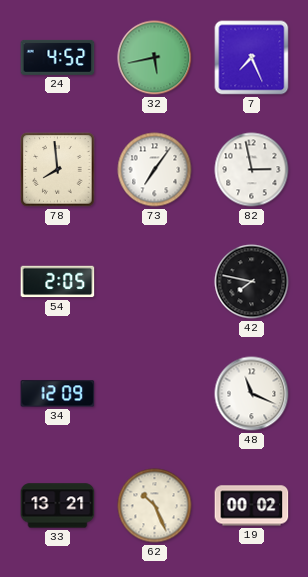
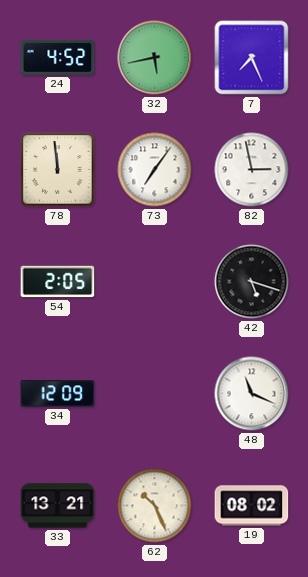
78: 7:59 -> 11:59
42: 7:47 -> 5:18
19: 00:02 -> 08:02
